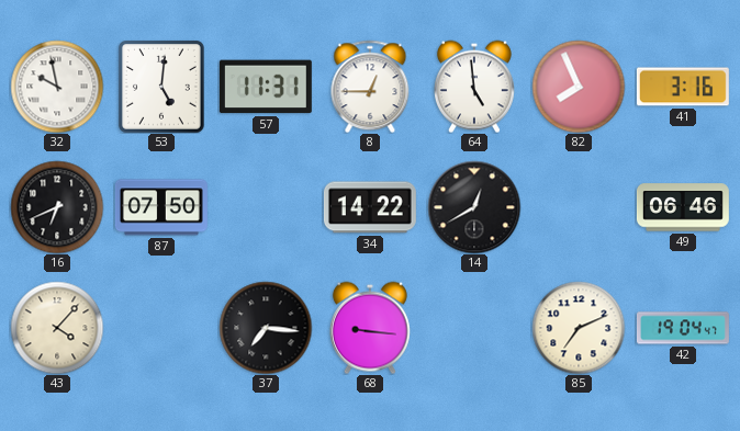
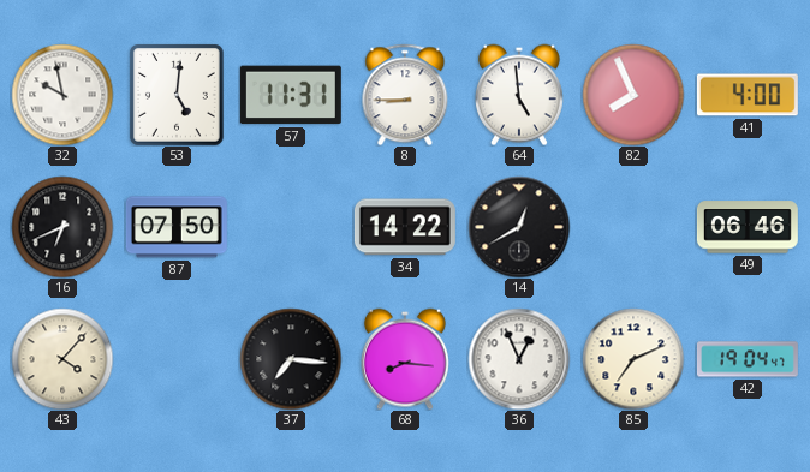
8: 12:45 -> 8:45
41: 3:16 -> 4:00
68: 9:16 -> 8:16
36: none -> 12:56
